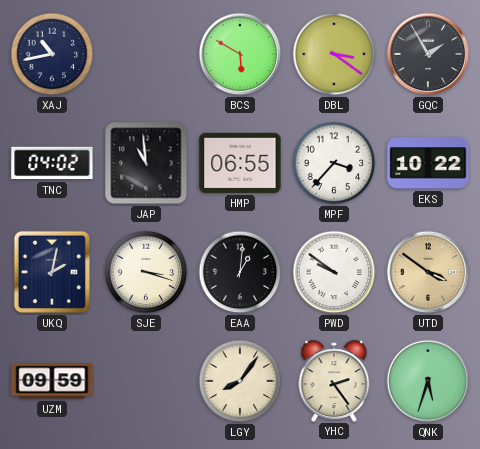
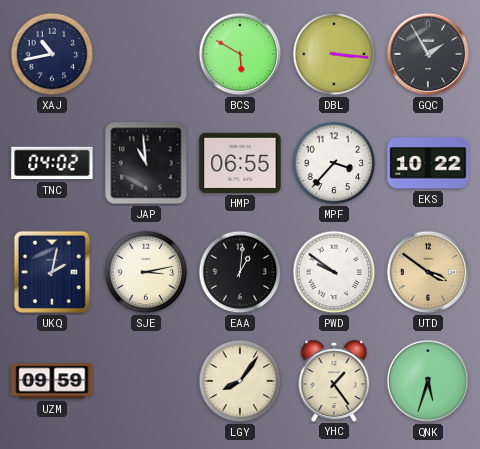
DBL: 3:21 -> 3:16
SJE: 3:18 -> 3:13
YHC: 2:24 -> 1:24
